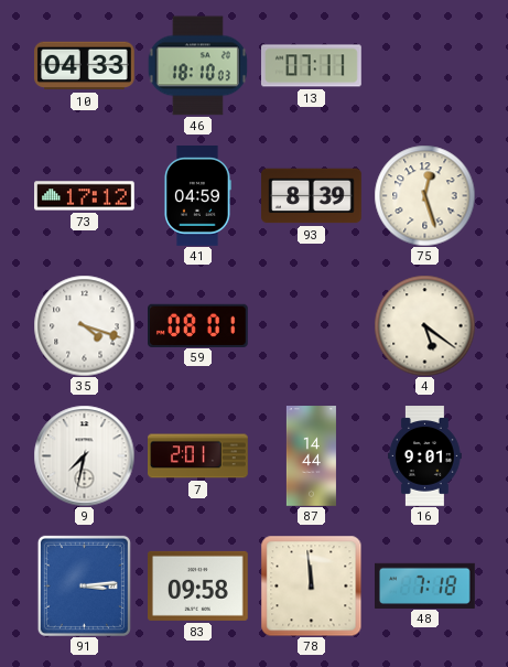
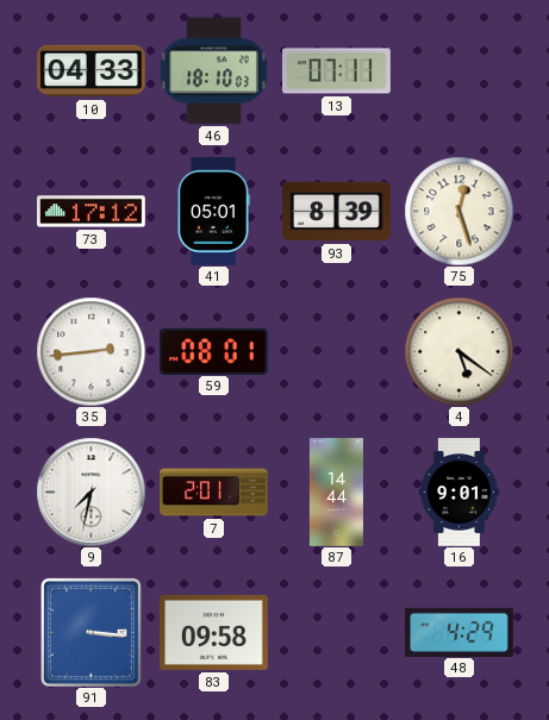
41: 04:59 -> 05:01
35: 4:18 -> 2:44
91: 3:14 -> 3:16
78: 11:59 -> none
48: 7:18 -> 4:29
